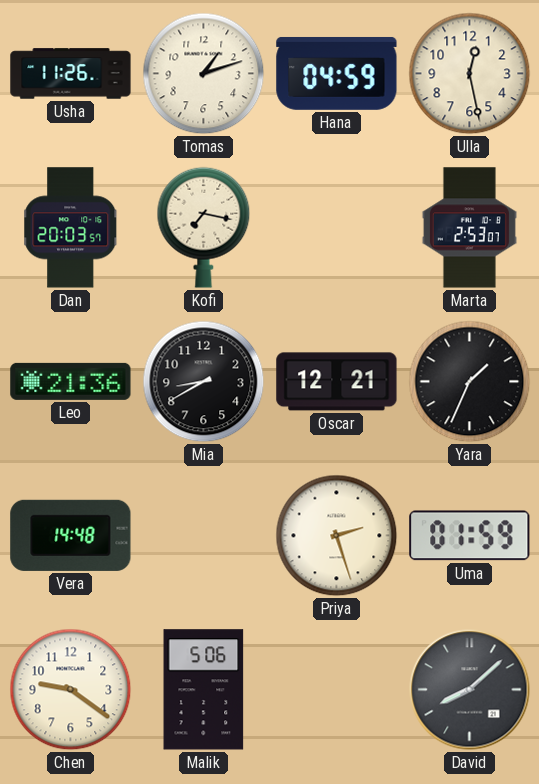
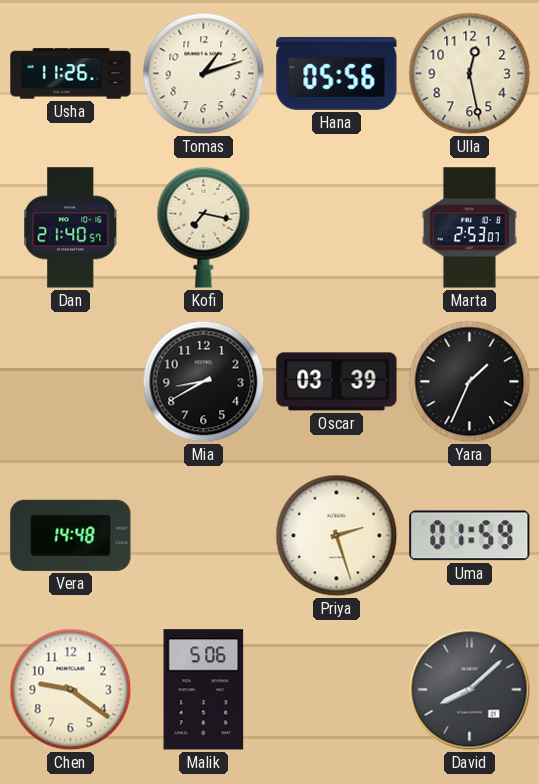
Hana: 04:59 -> 05:56
Dan: 20:03 -> 21:40
Leo: 21:36 -> none
Oscar: 12:21 -> 03:39
